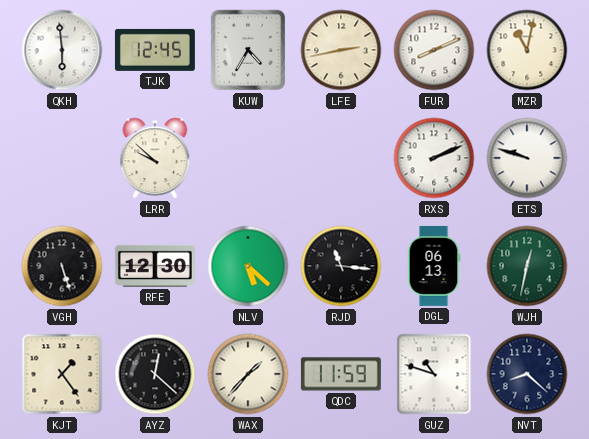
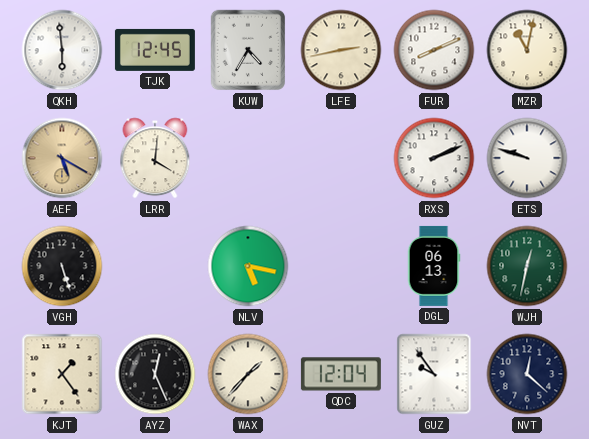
AEF: none -> 5:20
LRR: 9:52 -> 4:01
RFE: 12:30 -> none
NLV: 5:22 -> 5:17
RJD: 11:16 -> none
AYZ: 12:22 -> 12:26
QDC: 11:59 -> 12:04
GUZ: 10:48 -> 9:54
NVT: 8:22 -> 12:22
